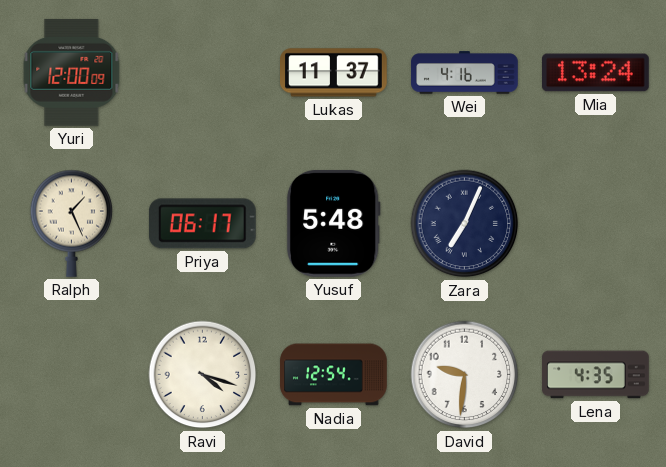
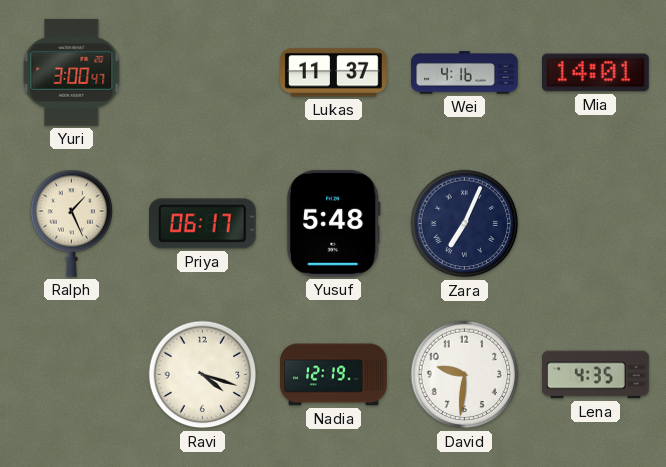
Yuri: 12:00 -> 3:00
Mia: 13:24 -> 14:01
Nadia: 12:54 -> 12:19
